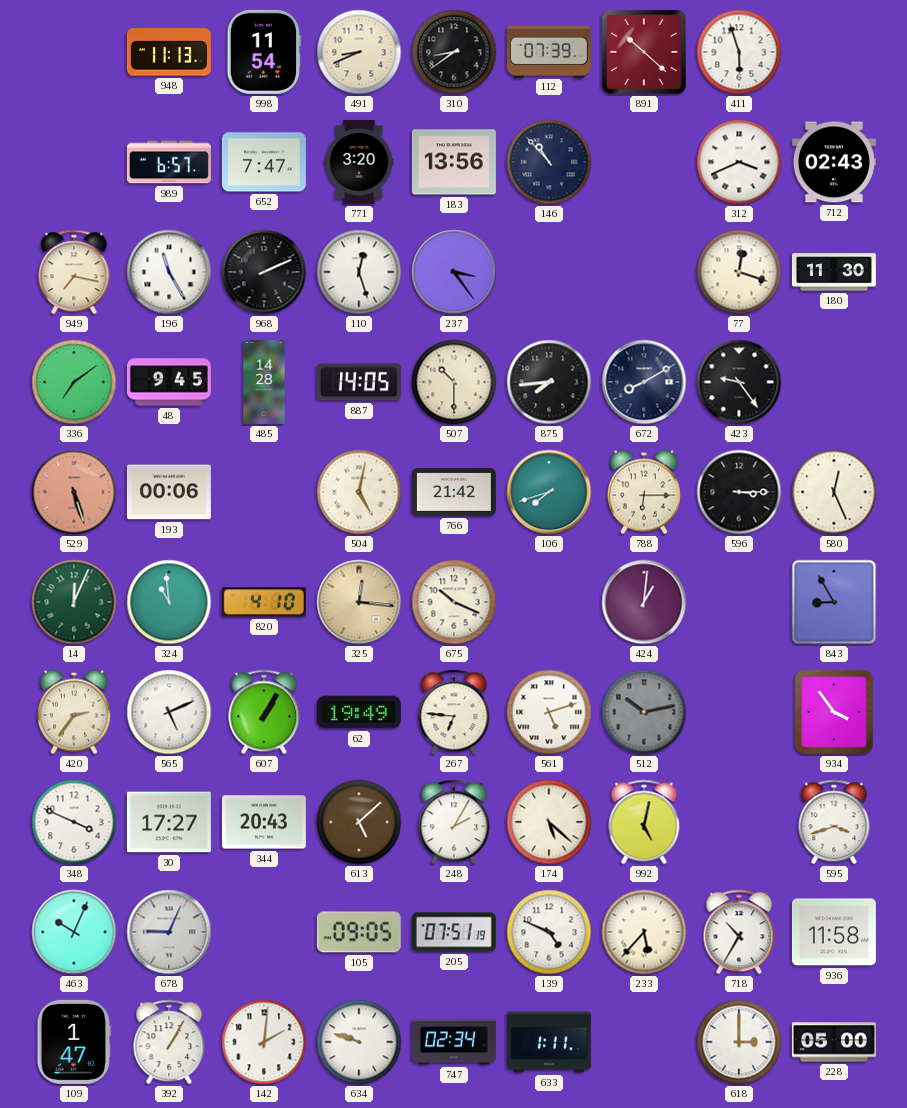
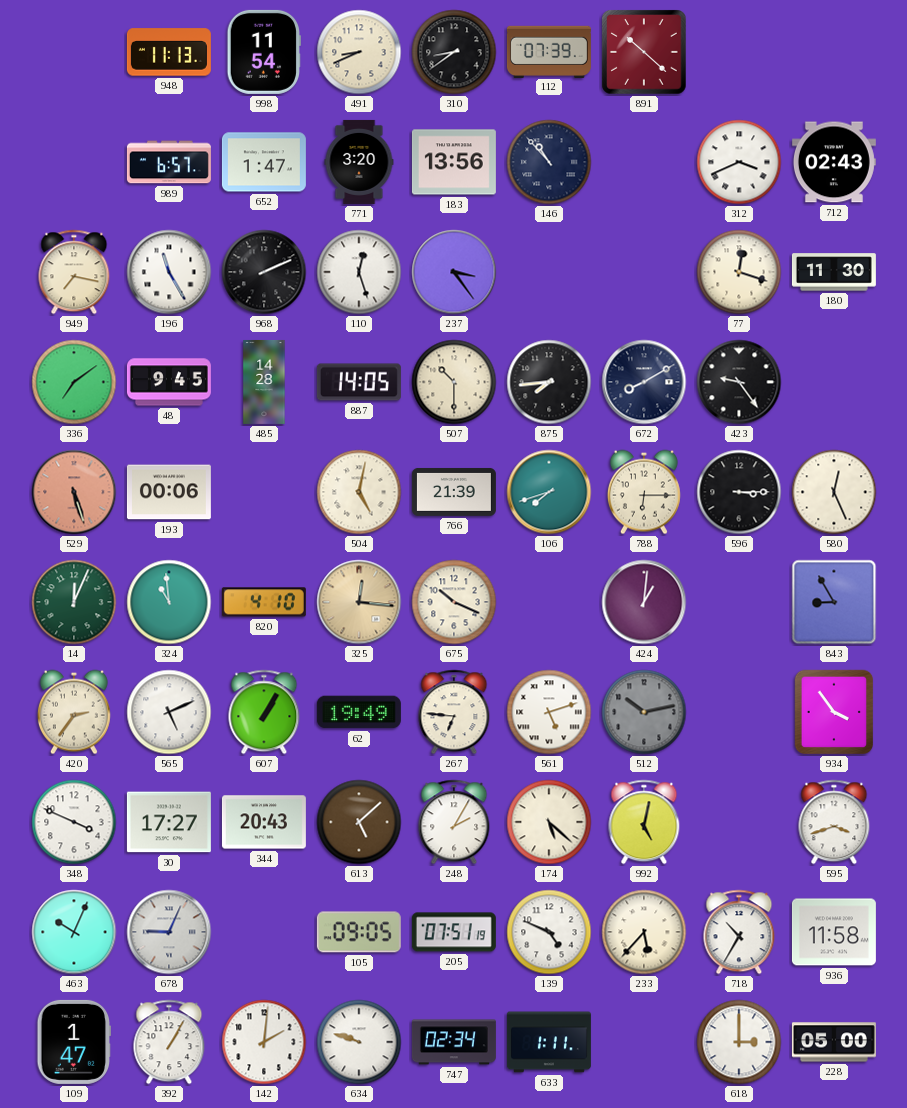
411: 5:57 -> none
652: 7:47 -> 1:47
766: 21:42 -> 21:39
